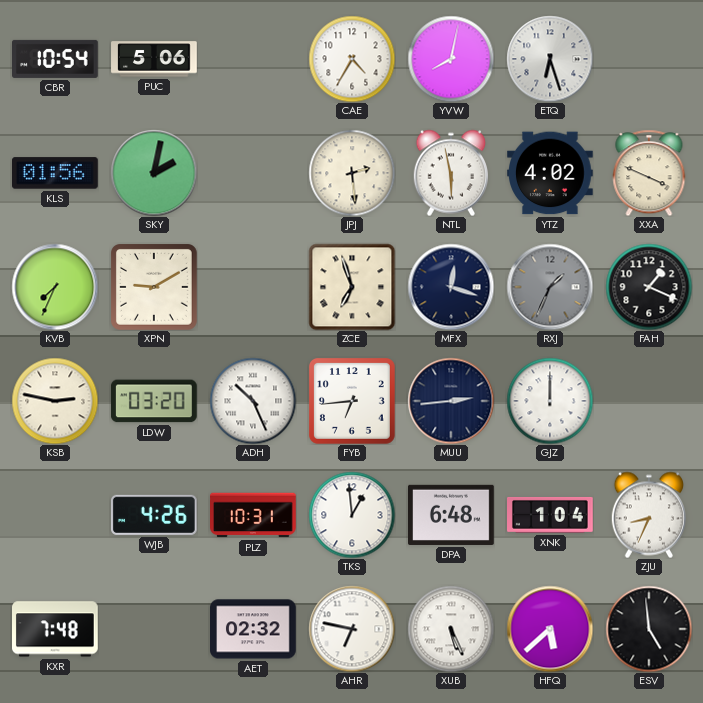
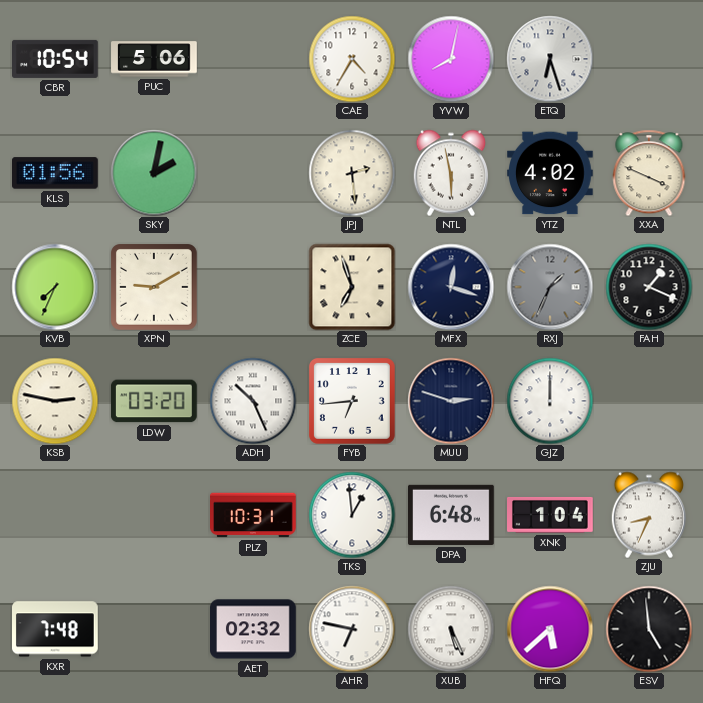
MUU: 2:44 -> 2:48
WJB: 4:26 -> none
